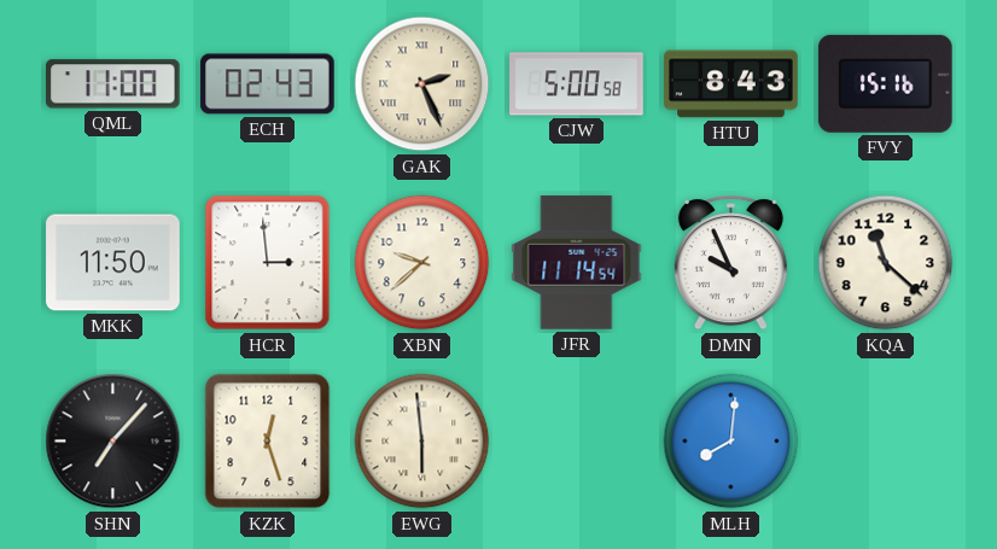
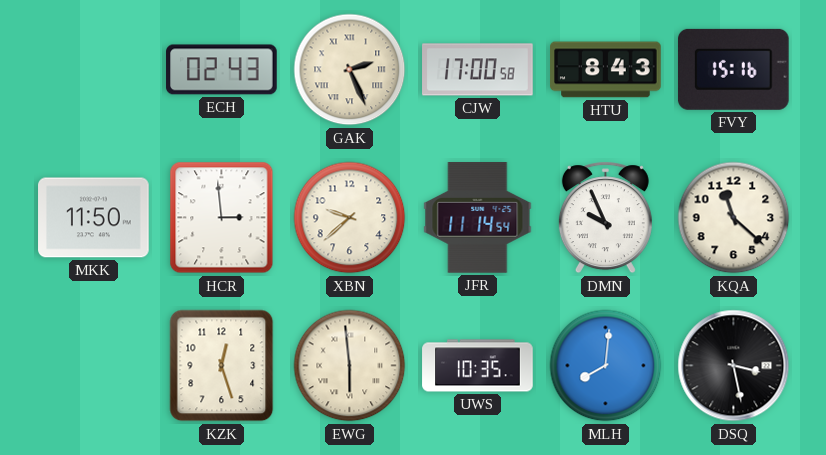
QML: 11:00 -> none
CJW: 5:00 -> 17:00
SHN: 7:07 -> none
UWS: none -> 10:35
DSQ: none -> 3:28
